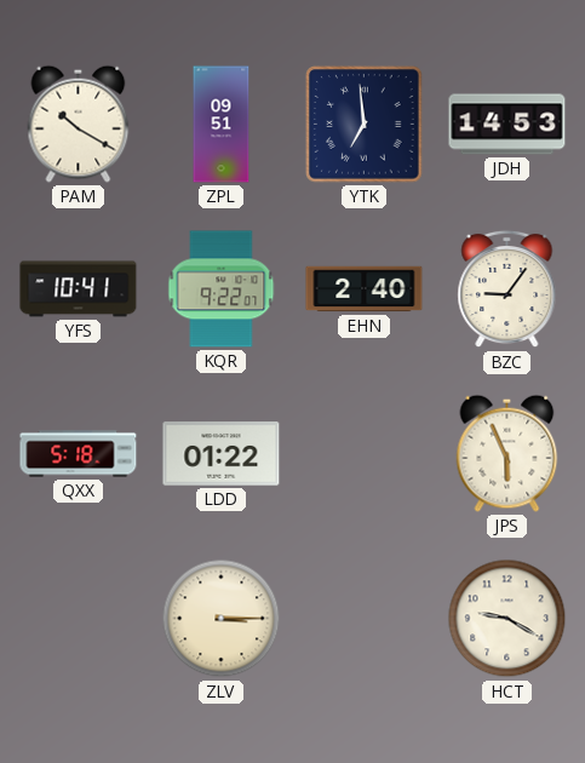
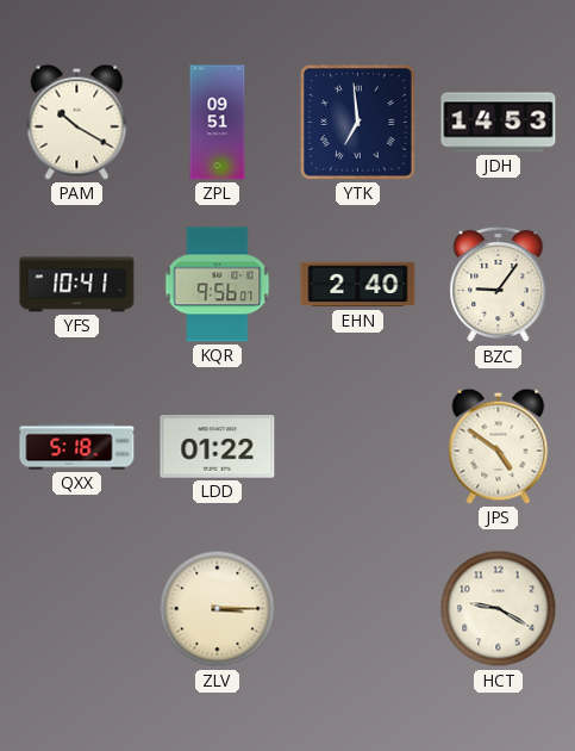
KQR: 9:22 -> 9:56
JPS: 5:56 -> 4:51
